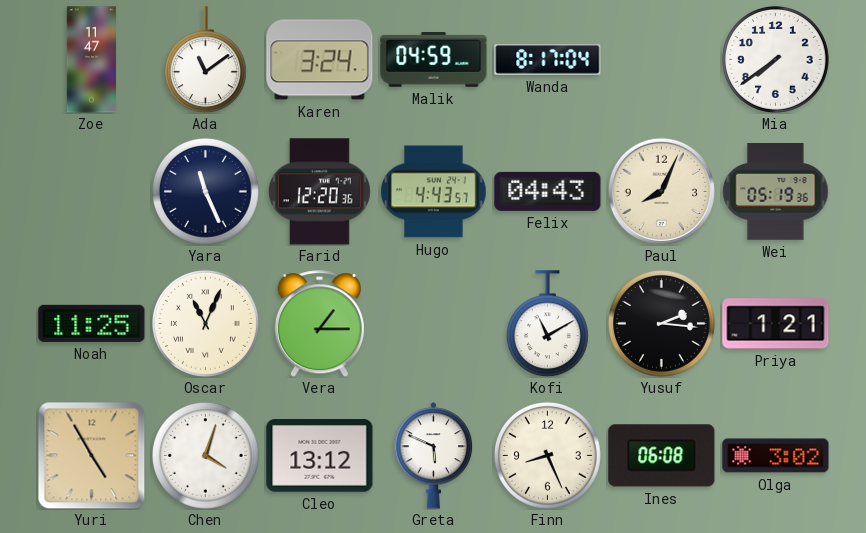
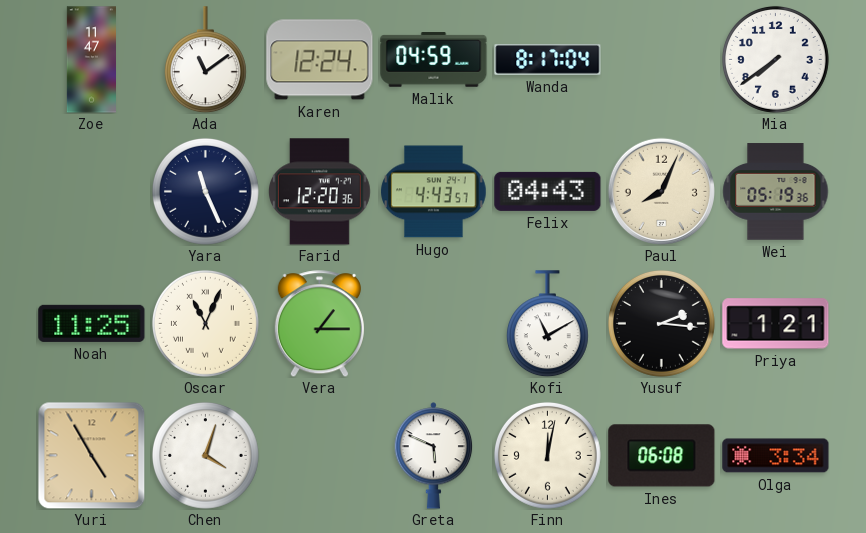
Karen: 3:24 -> 12:24
Cleo: 13:12 -> none
Finn: 8:26 -> 12:02
Olga: 3:02 -> 3:34
